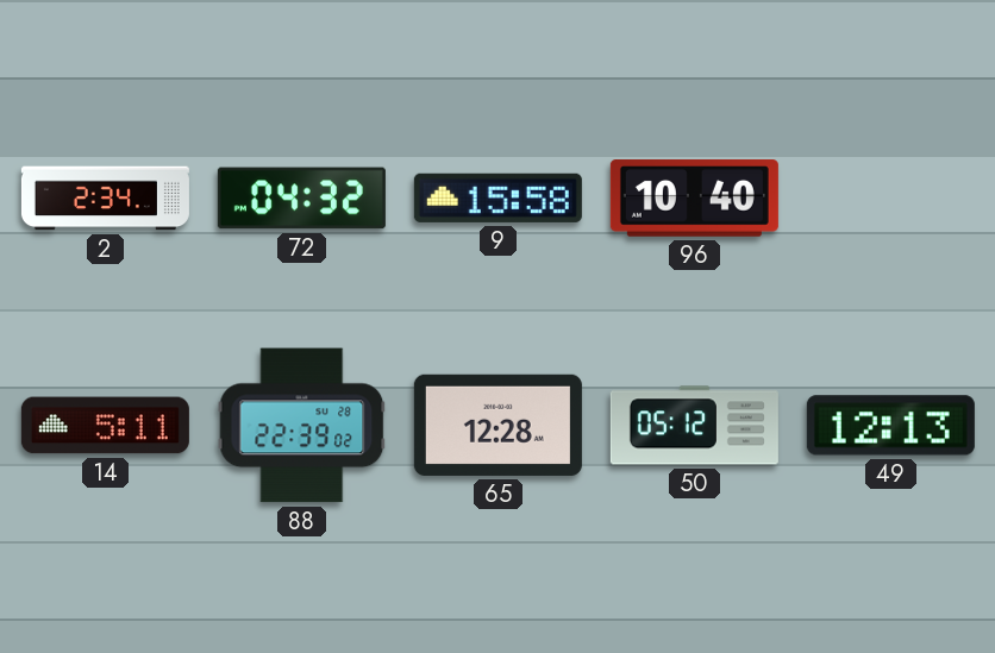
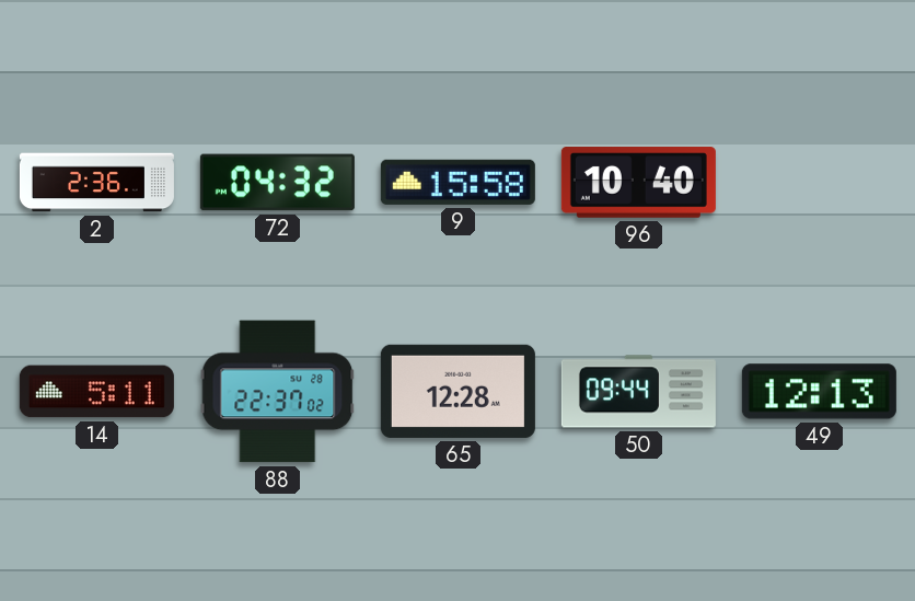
2: 2:34 -> 2:36
88: 22:39 -> 22:37
50: 05:12 -> 09:44
